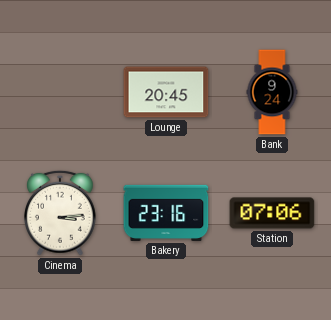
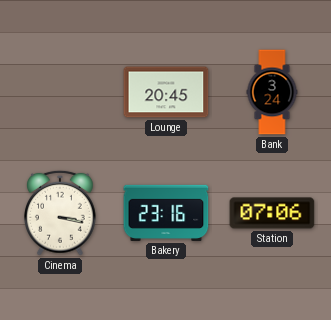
Bank: 9:24 -> 3:24
Cinema: 3:14 -> 3:17
